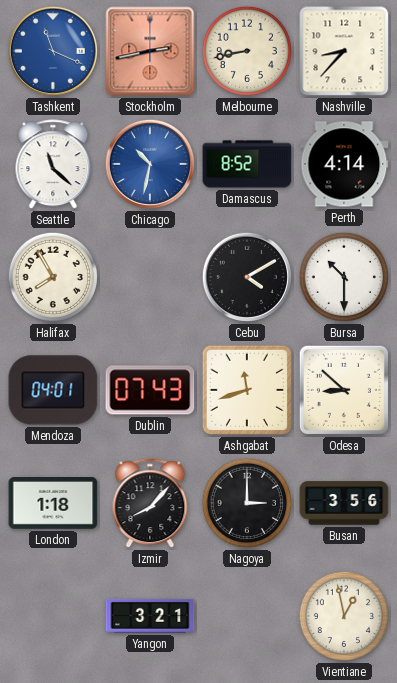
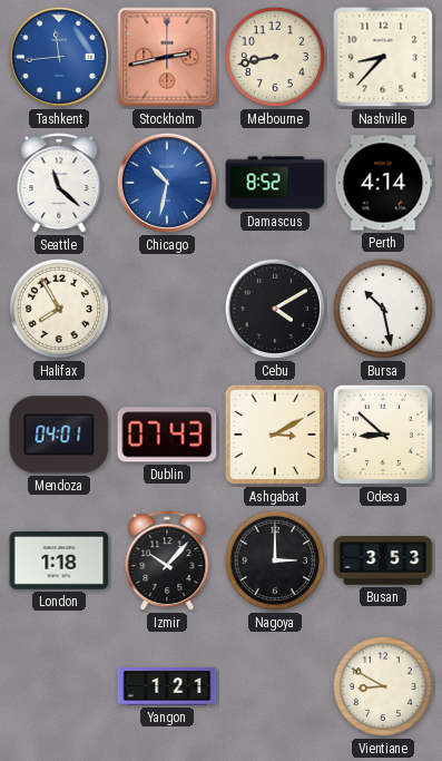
Tashkent: 11:19 -> 11:44
Bursa: 10:30 -> 10:28
Ashgabat: 11:42 -> 3:10
Izmir: 8:07 -> 10:07
Busan: 3:56 -> 3:53
Yangon: 3:21 -> 1:21
Vientiane: 12:58 -> 8:50
